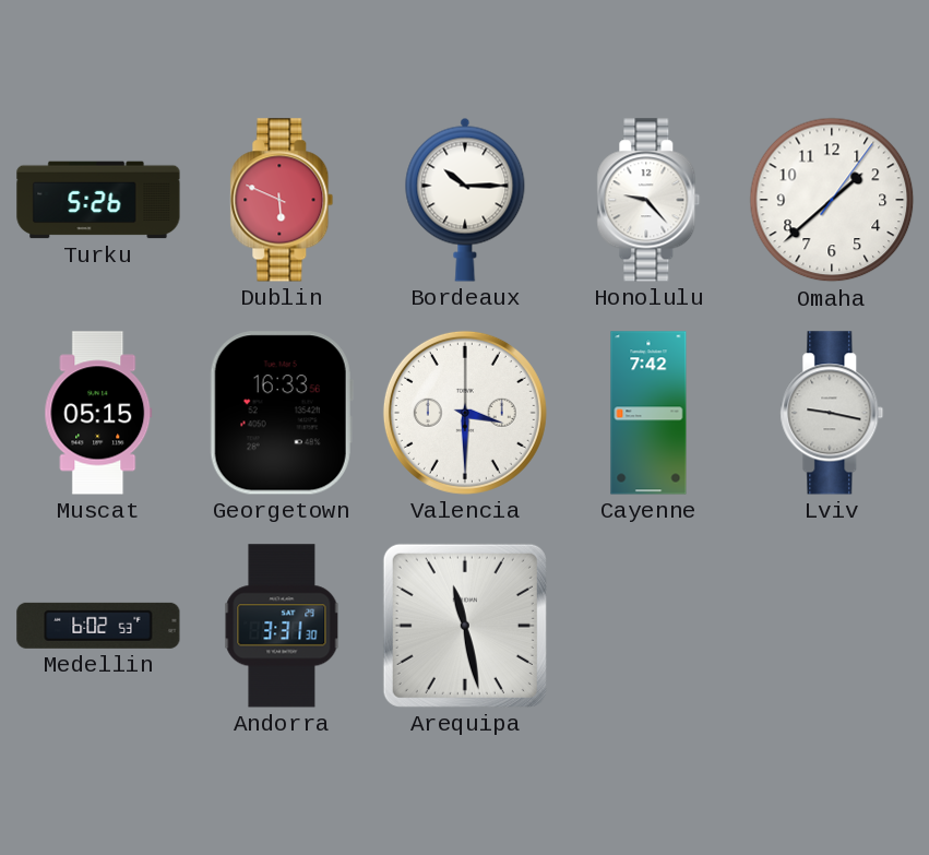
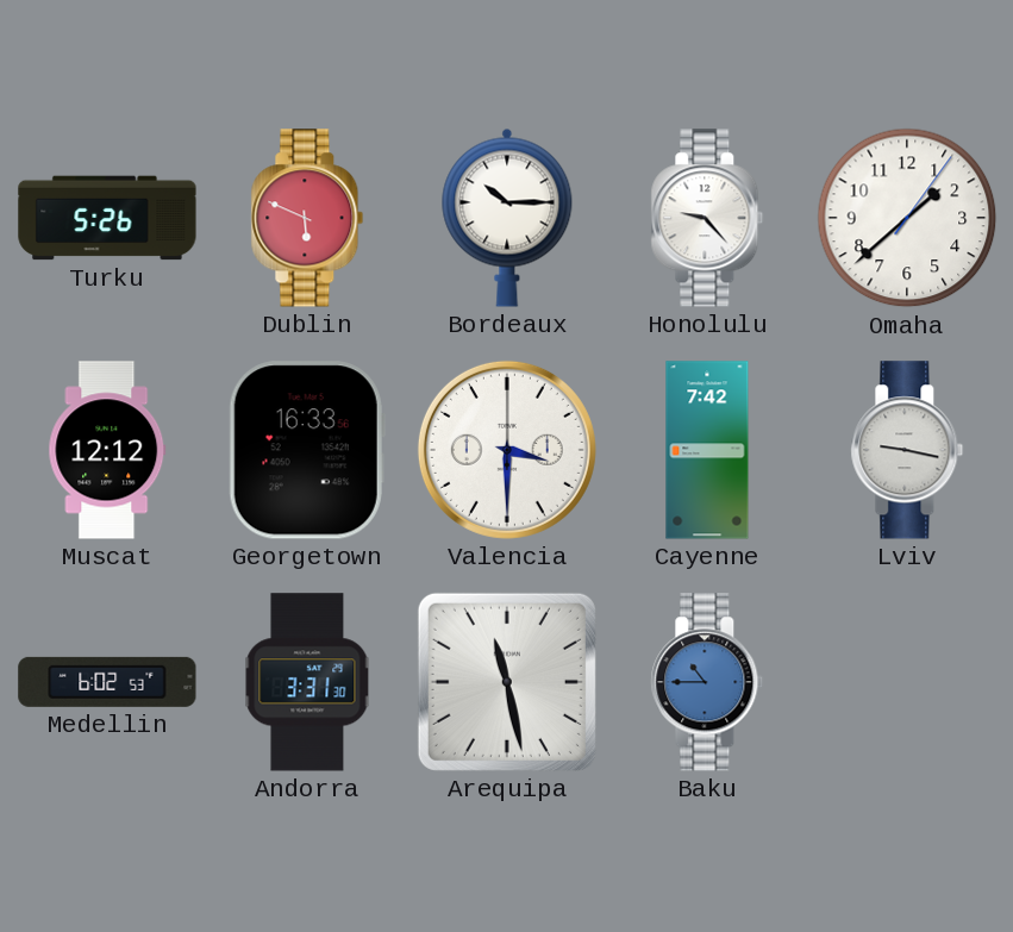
Muscat: 05:15 -> 12:12
Baku: none -> 10:45
